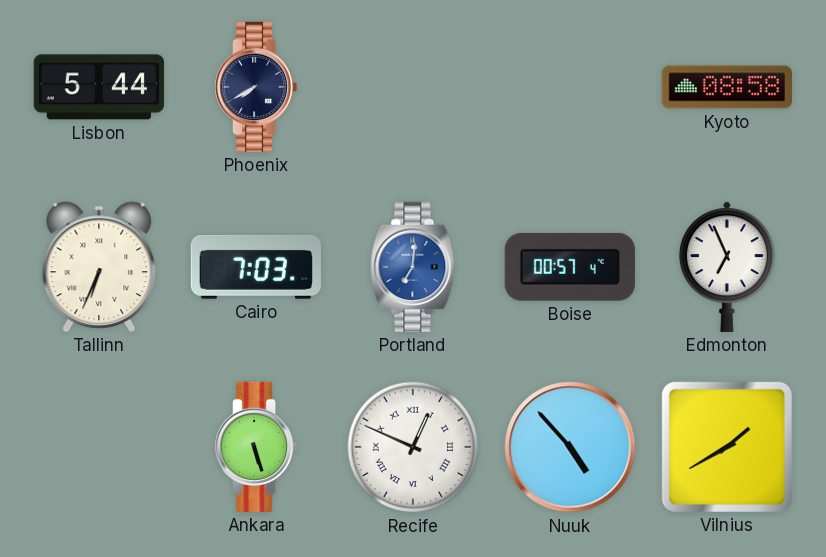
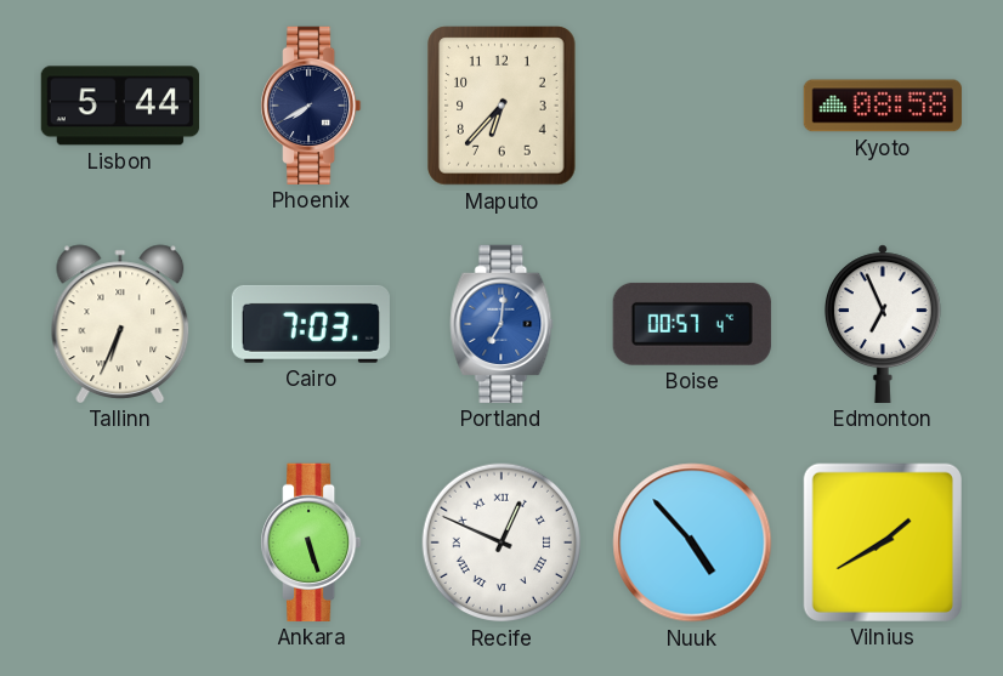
Maputo: none -> 6:37
